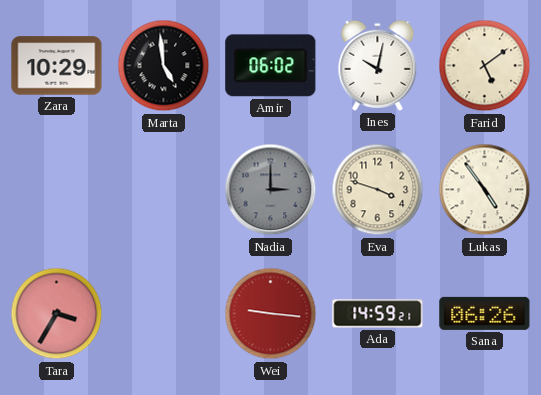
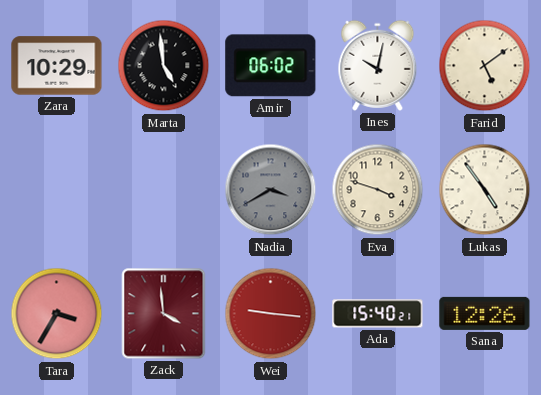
Nadia: 3:00 -> 3:40
Zack: none -> 3:59
Ada: 14:59 -> 15:40
Sana: 06:26 -> 12:26
